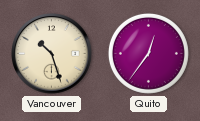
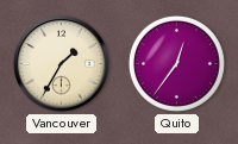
Vancouver: 10:27 -> 1:35
